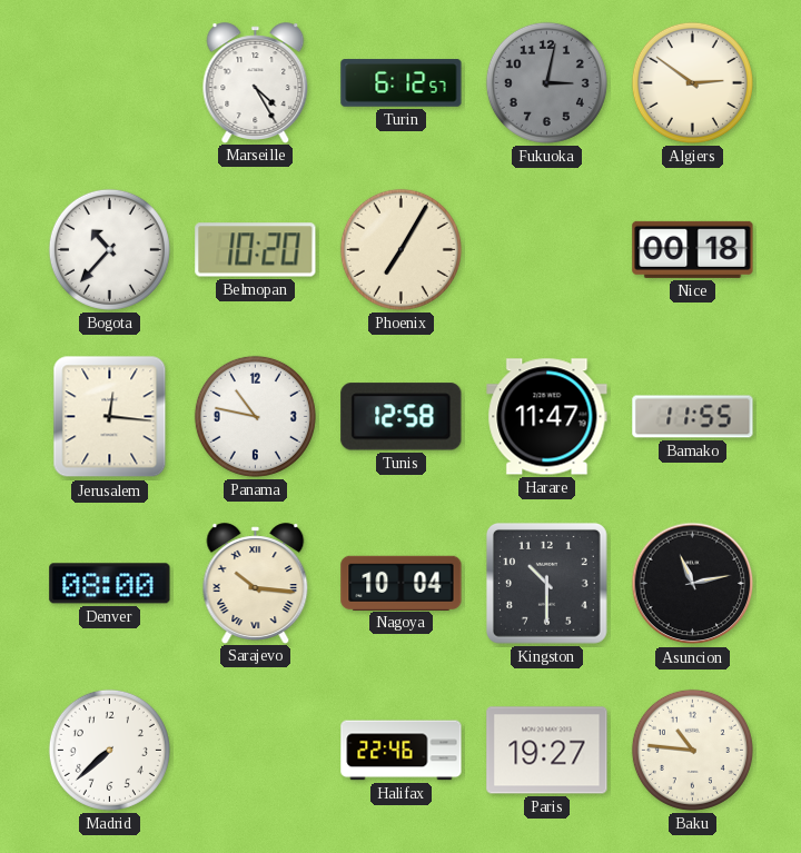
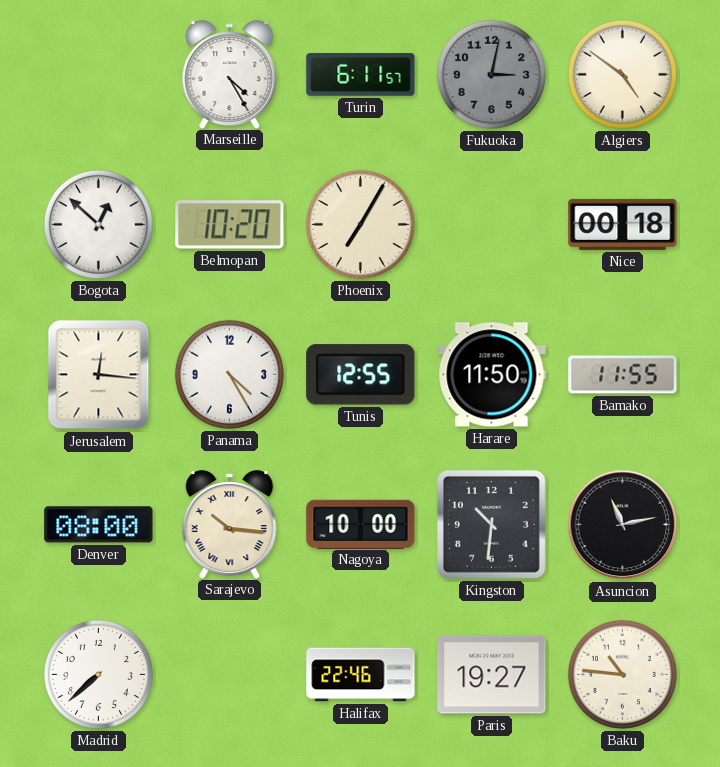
Turin: 6:12 -> 6:11
Algiers: 2:51 -> 4:51
Bogota: 10:37 -> 12:52
Panama: 10:47 -> 4:25
Tunis: 12:58 -> 12:55
Harare: 11:47 -> 11:50
Nagoya: 10:04 -> 10:00
Kingston: 10:30 -> 10:31
